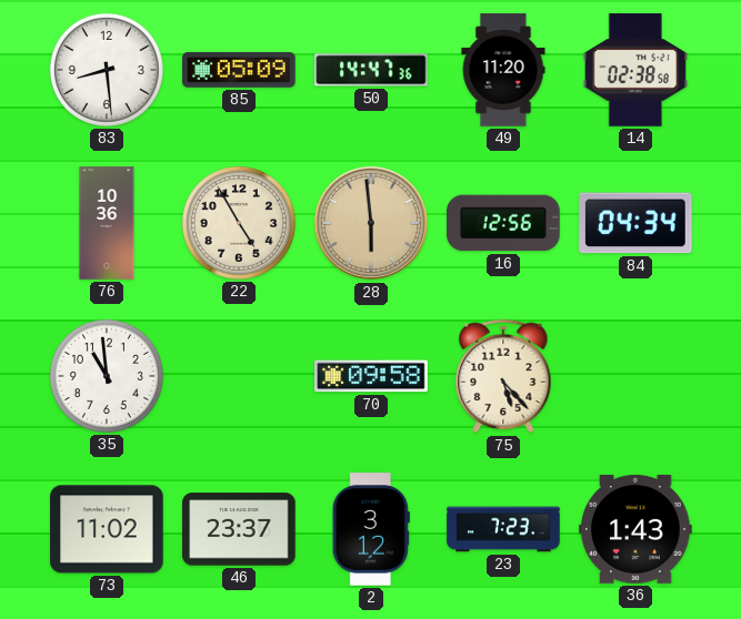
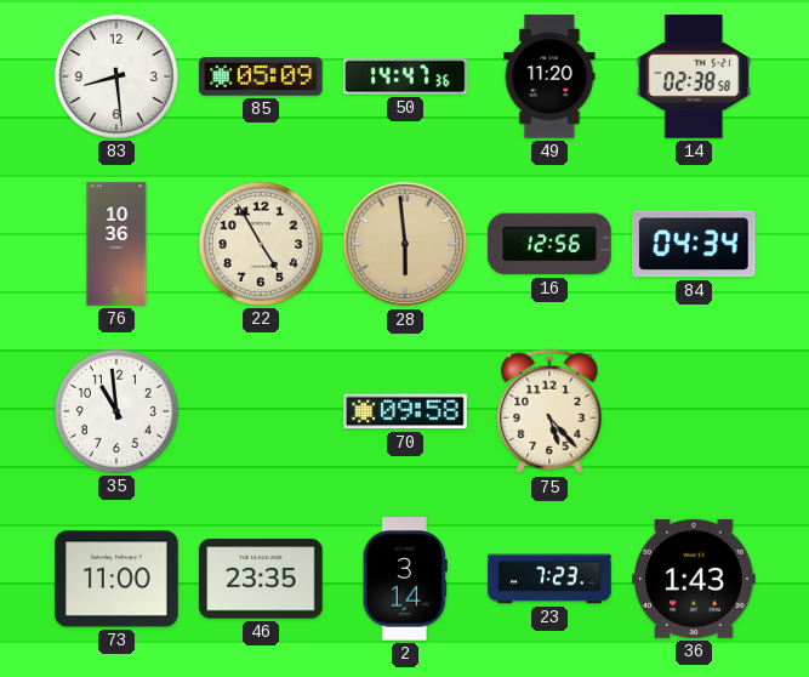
73: 11:02 -> 11:00
46: 23:37 -> 23:35
2: 3:12 -> 3:14
